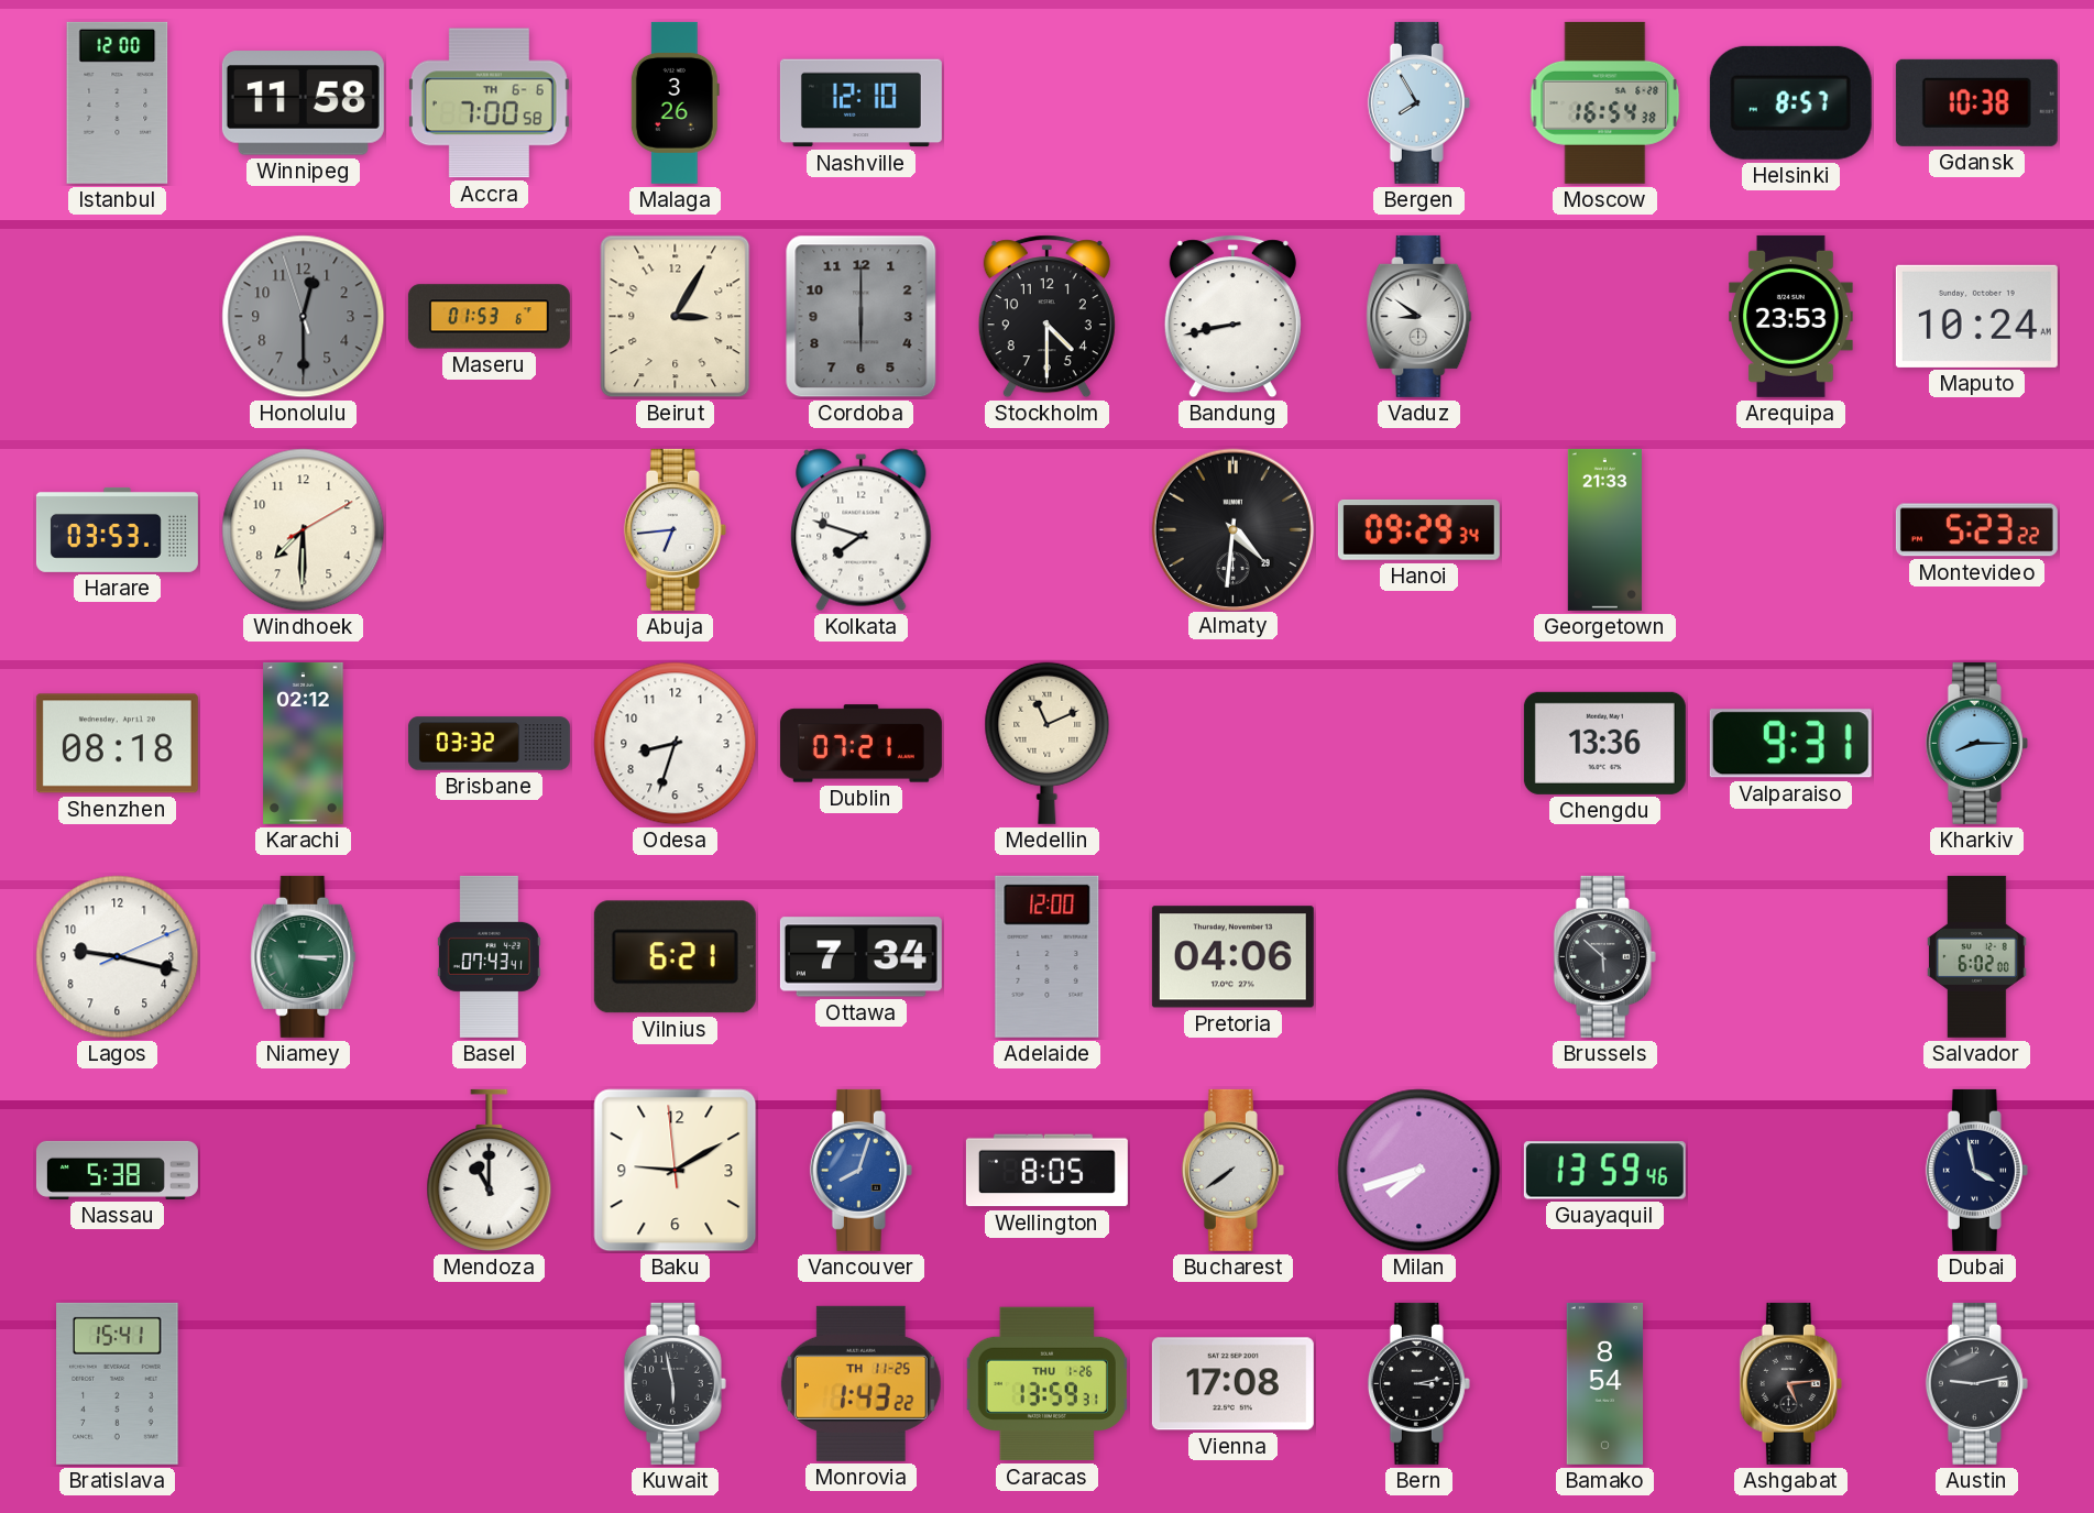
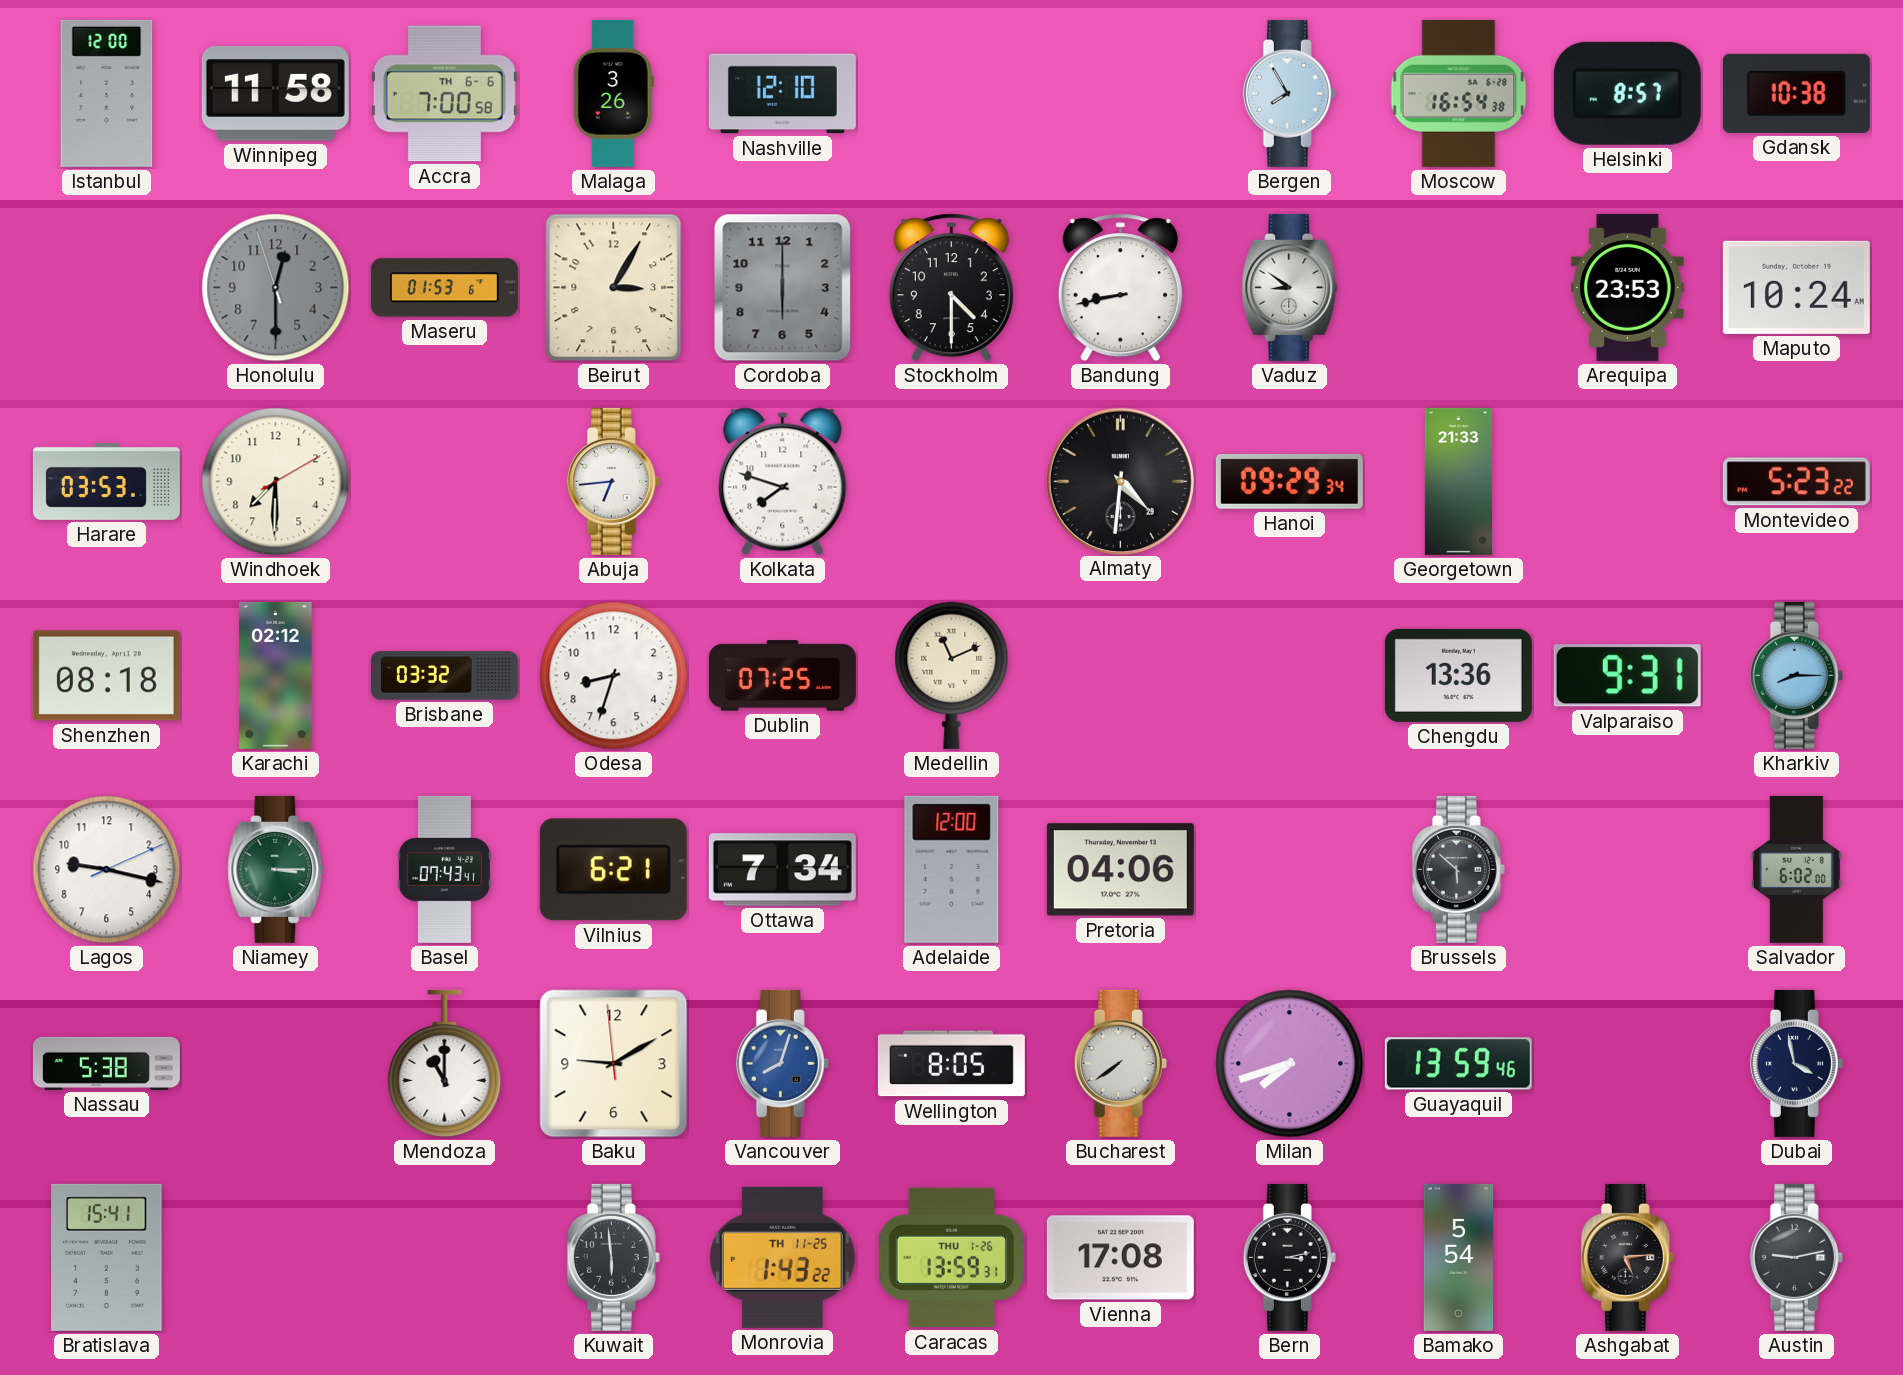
Dublin: 07:21 -> 07:25
Kuwait: 5:58 -> 5:59
Bamako: 8:54 -> 5:54
